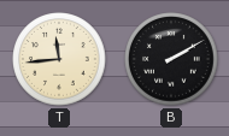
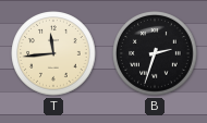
B: 2:10 -> 2:33
